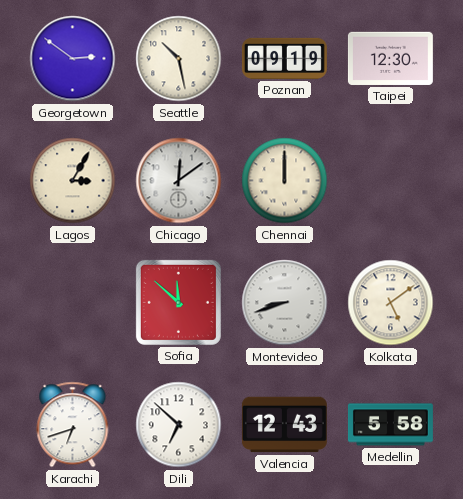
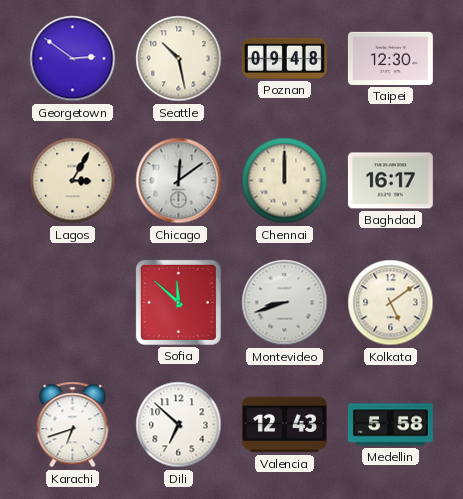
Poznan: 09:19 -> 09:48
Baghdad: none -> 16:17
